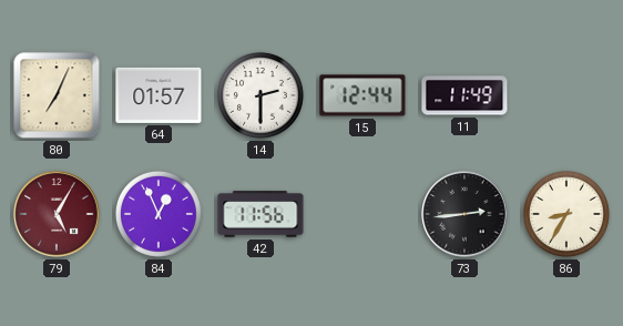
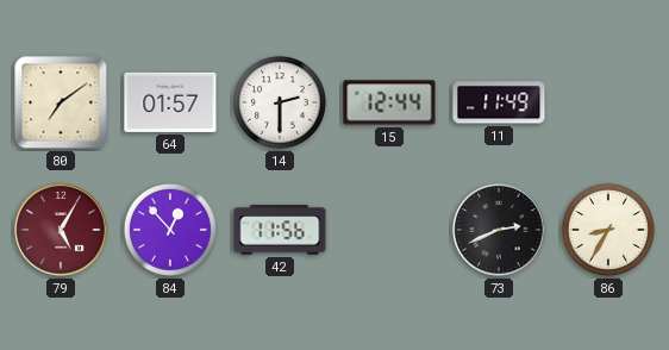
80: 7:04 -> 7:09
84: 12:56 -> 12:53
73: 2:44 -> 2:41
